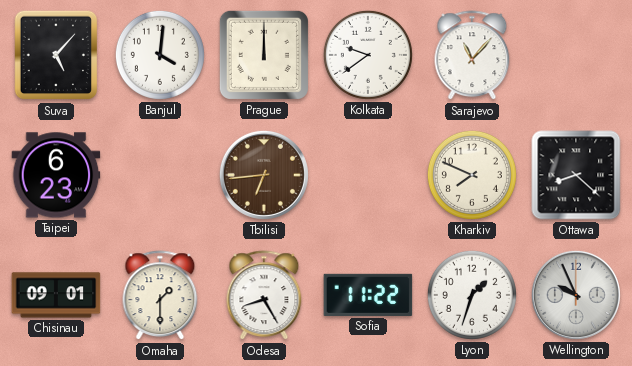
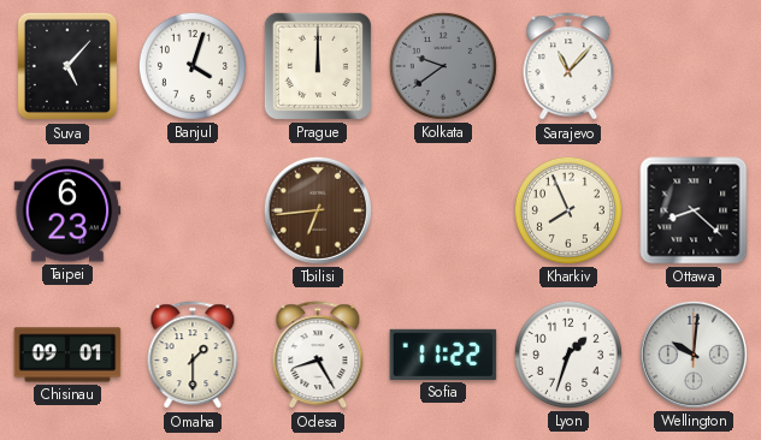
Banjul: 4:01 -> 4:03
Kolkata dial: white -> grey
Kharkiv: 7:49 -> 7:56
Wellington: 9:56 -> 10:01
